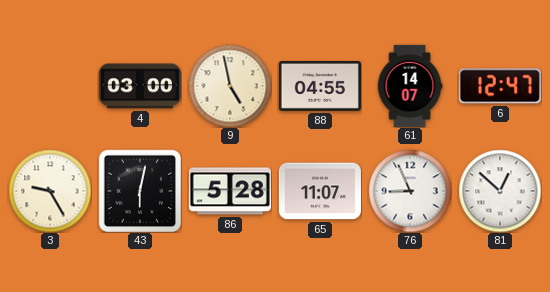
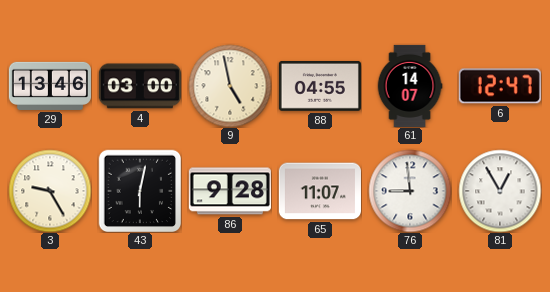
29: none -> 13:46
86: 5:28 -> 9:28
76: 8:56 -> 8:59
81: 12:52 -> 12:55
